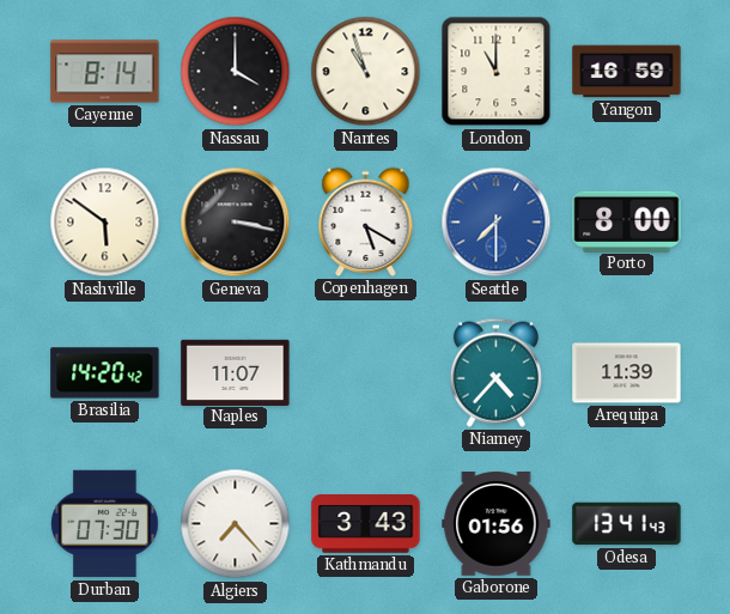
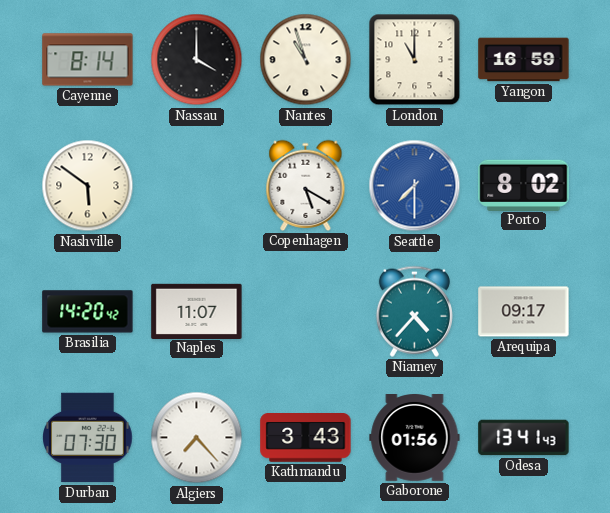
Geneva: 3:17 -> none
Porto: 8:00 -> 8:02
Arequipa: 11:39 -> 09:17
